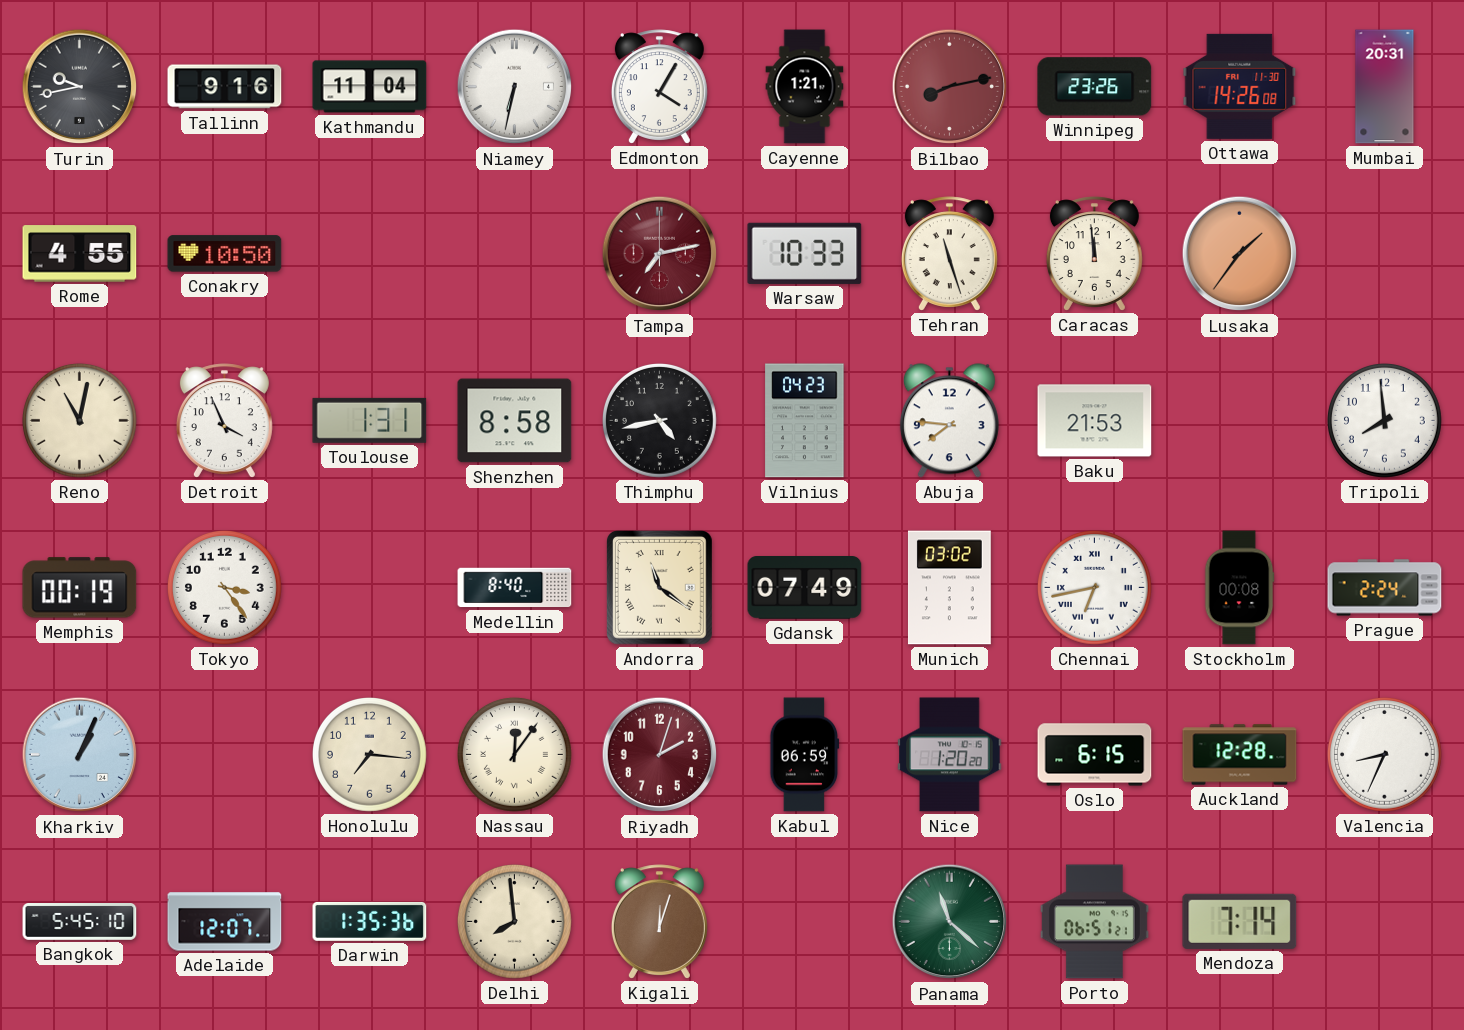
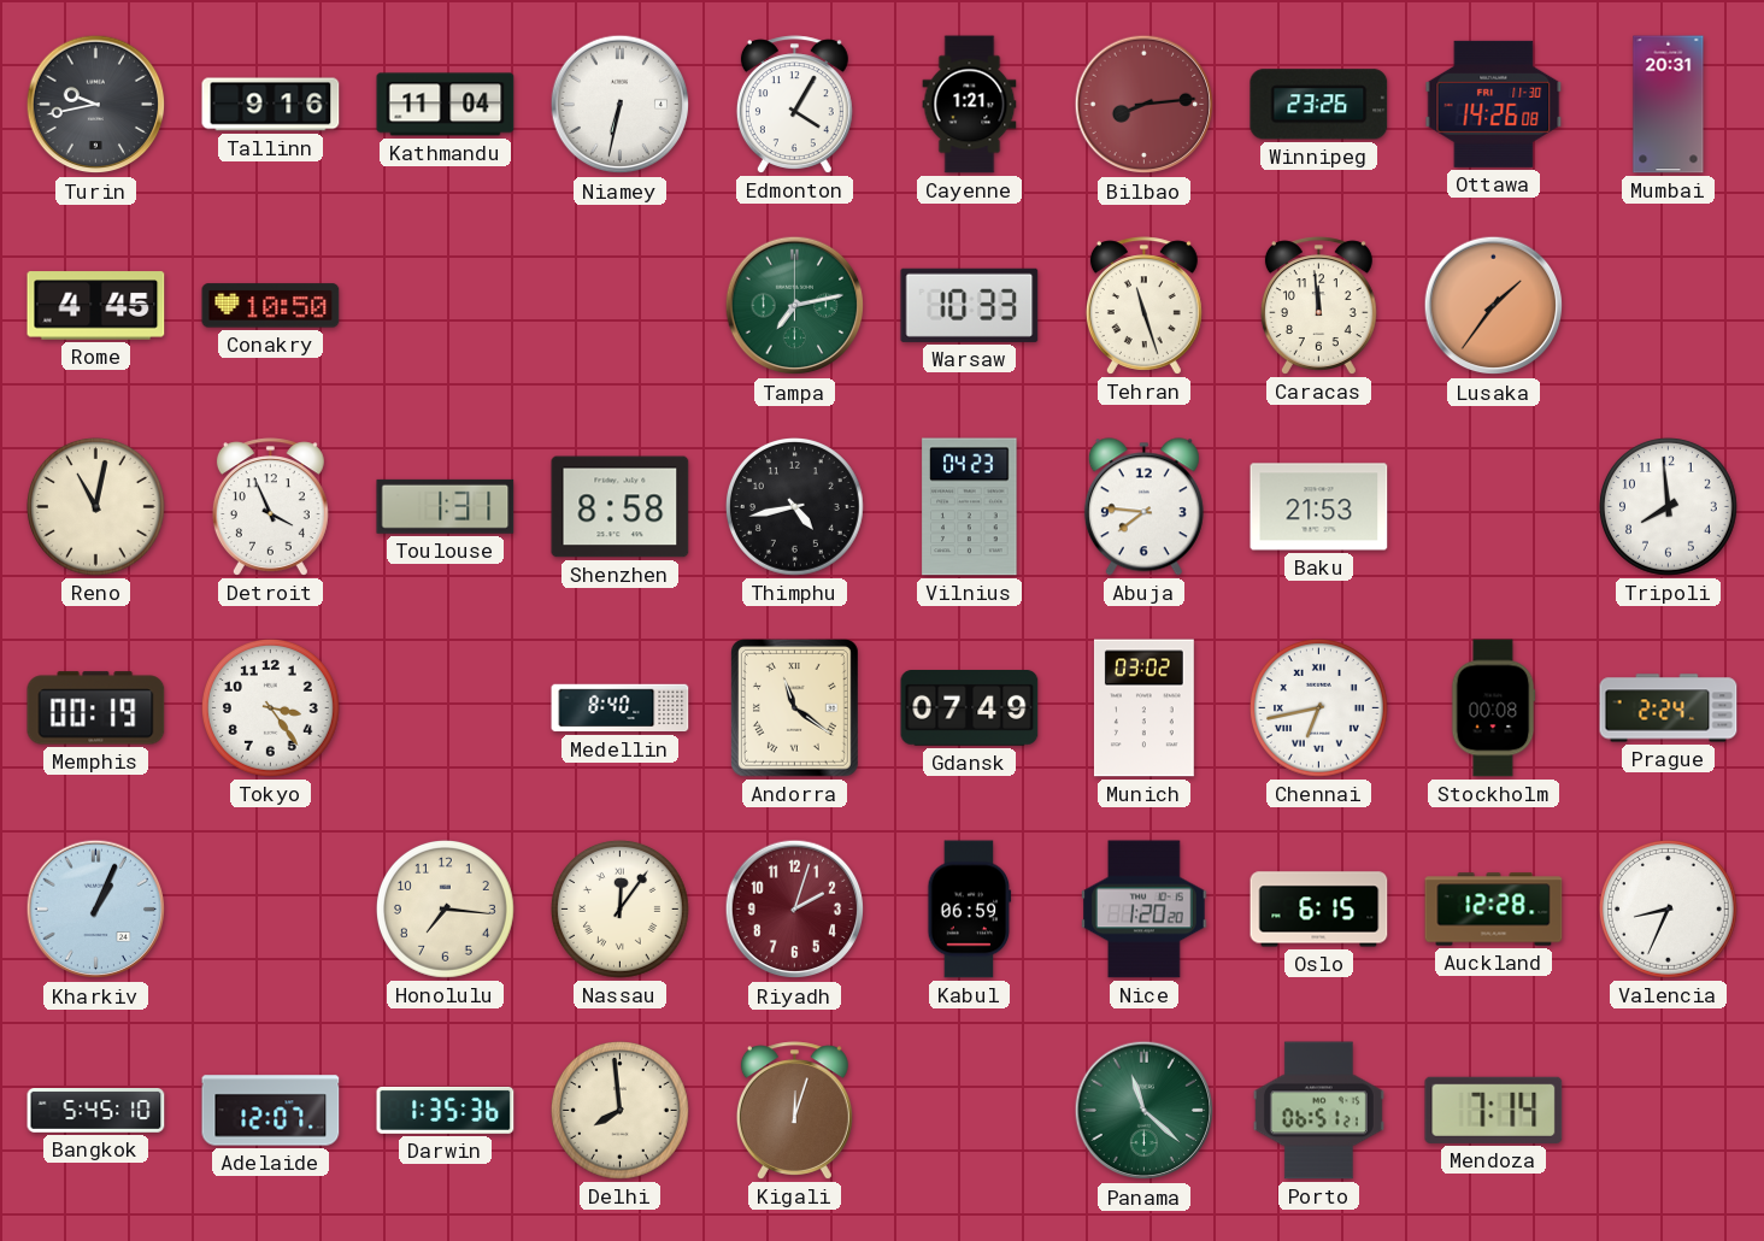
Bilbao: 8:13 -> 8:14
Rome: 4:55 -> 4:45
Tampa dial: burgundy -> green
